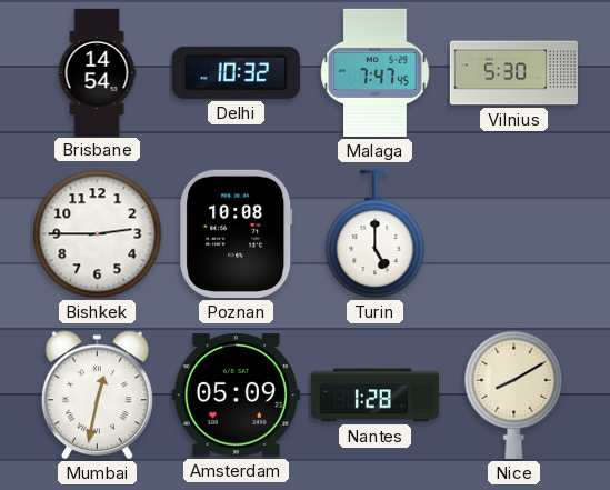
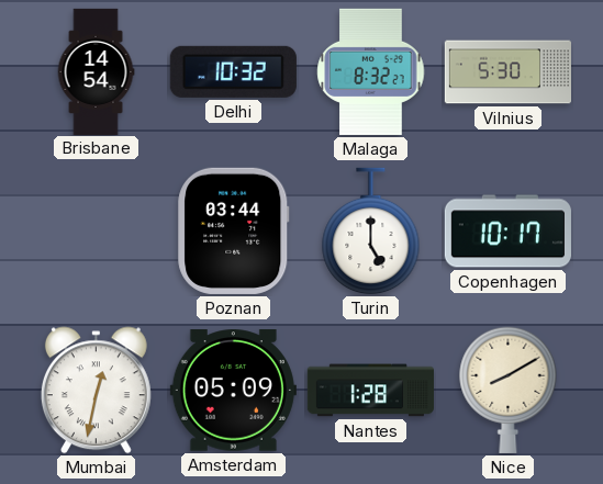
Malaga: 7:47 -> 8:32
Bishkek: 2:45 -> none
Poznan: 10:08 -> 03:44
Copenhagen: none -> 10:17
